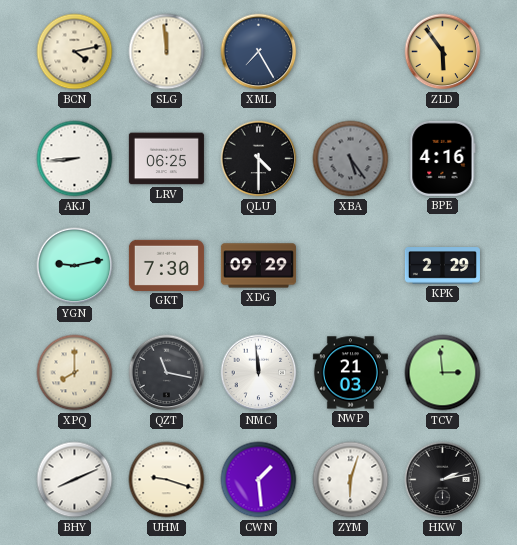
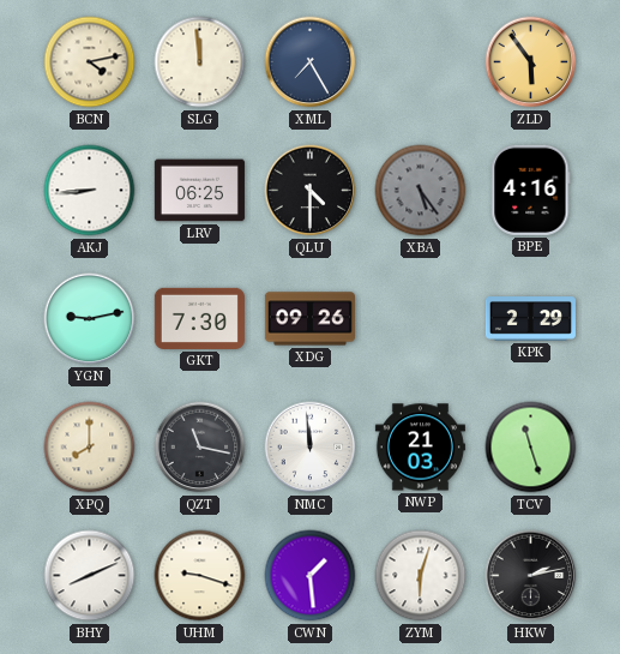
XDG: 09:29 -> 09:26
TCV: 2:59 -> 11:27
